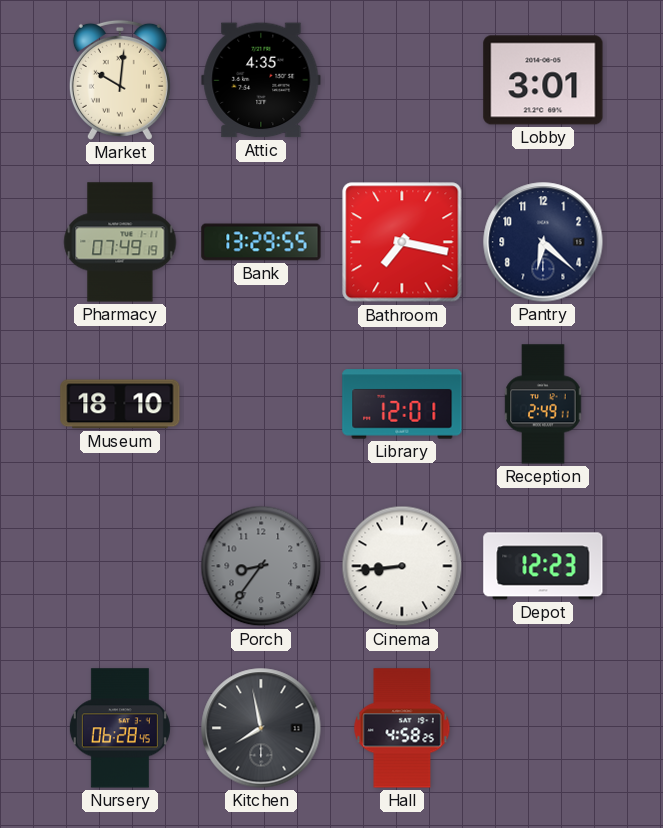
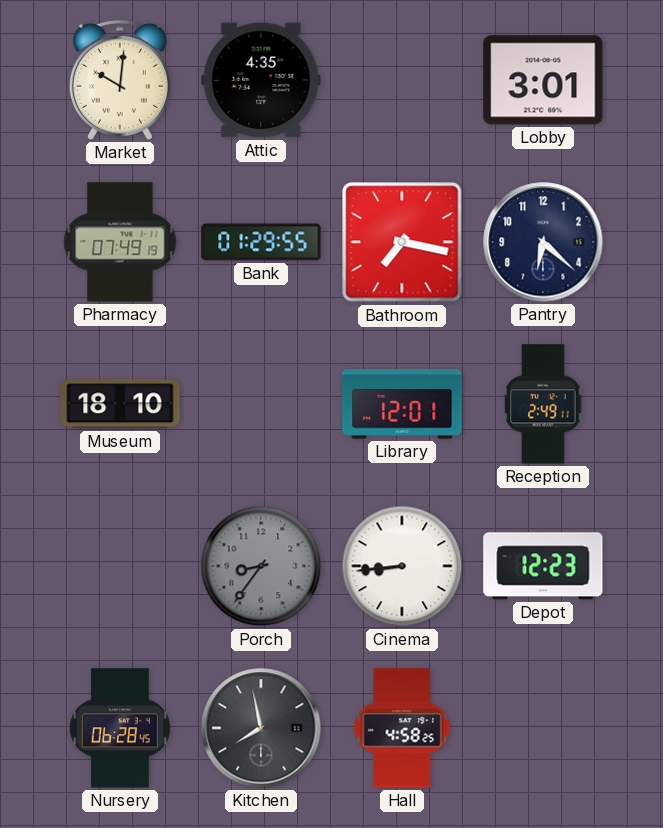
Bank: 13:29 -> 01:29
